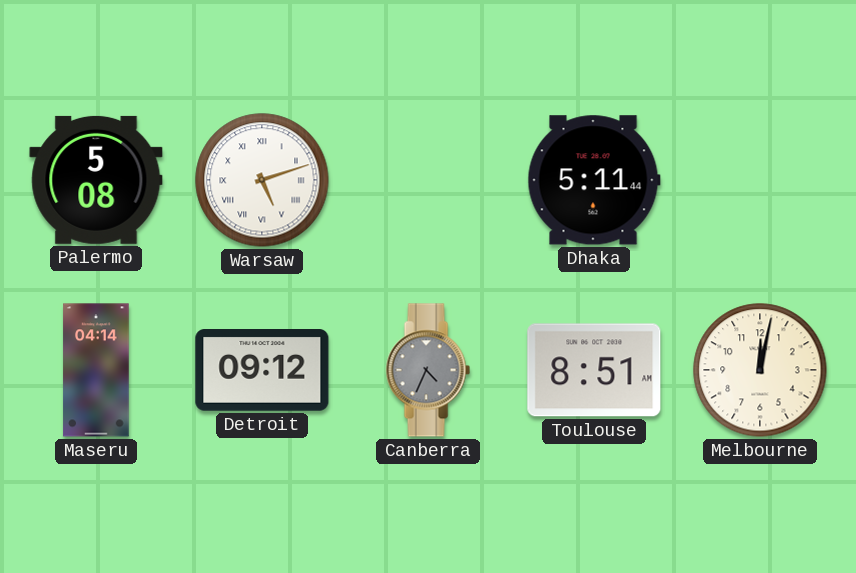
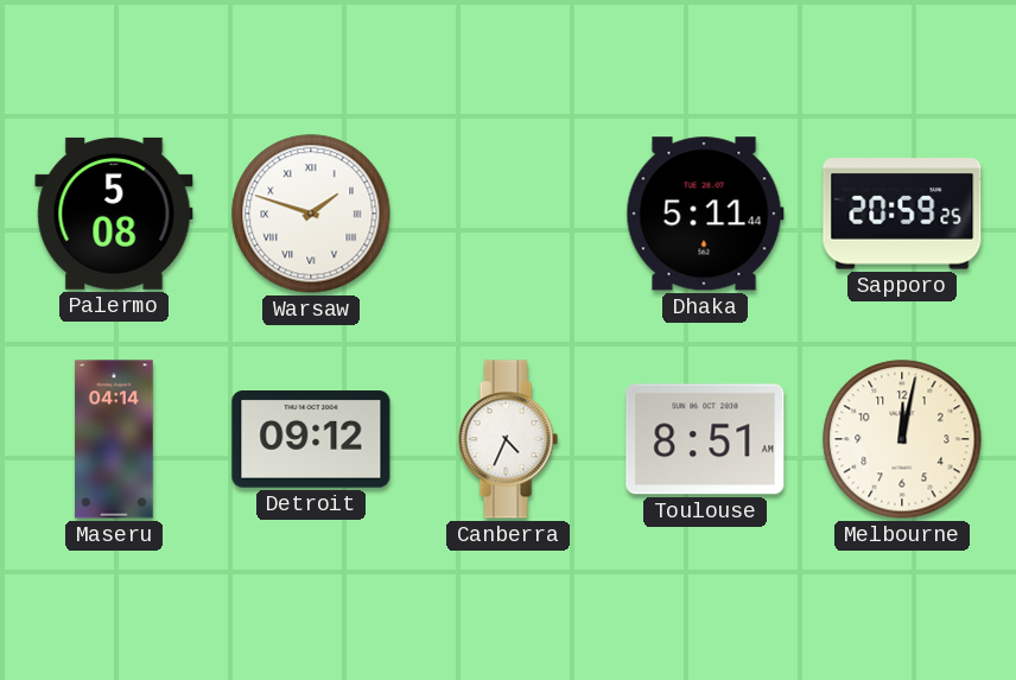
Warsaw: 5:12 -> 1:48
Sapporo: none -> 20:59
Canberra dial: grey -> white
